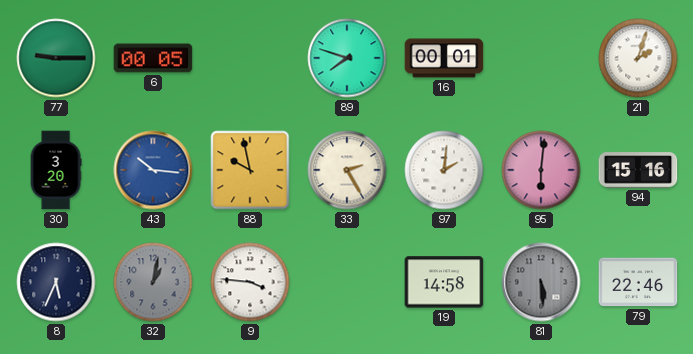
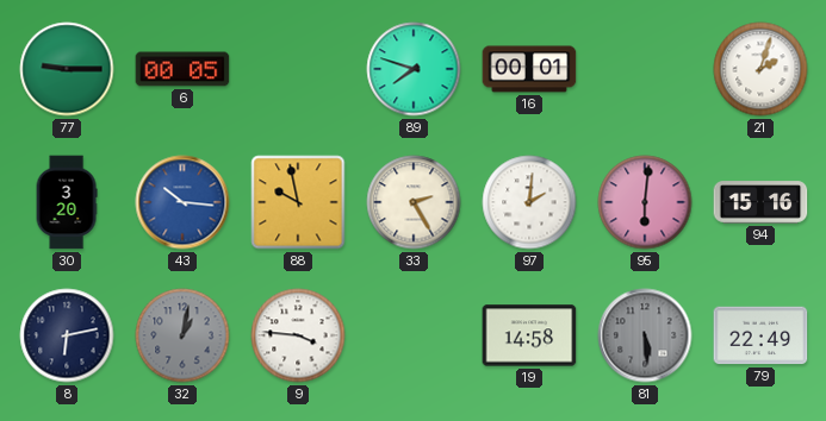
8: 5:34 -> 6:13
79: 22:46 -> 22:49
